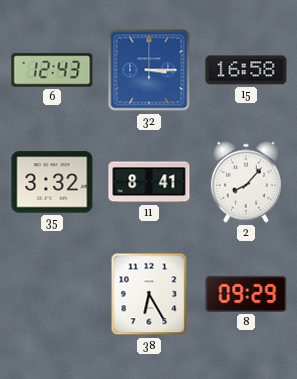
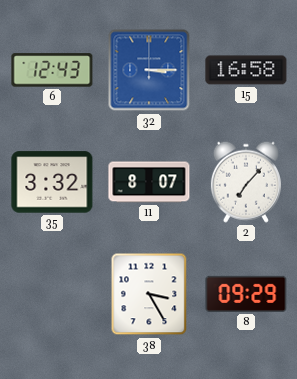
11: 8:41 -> 8:07
2: 8:07 -> 7:07
38: 6:25 -> 3:25
